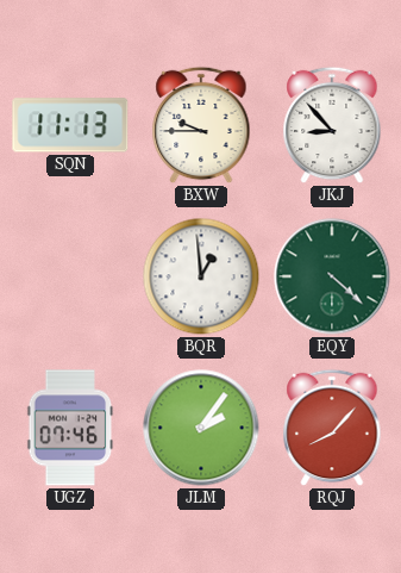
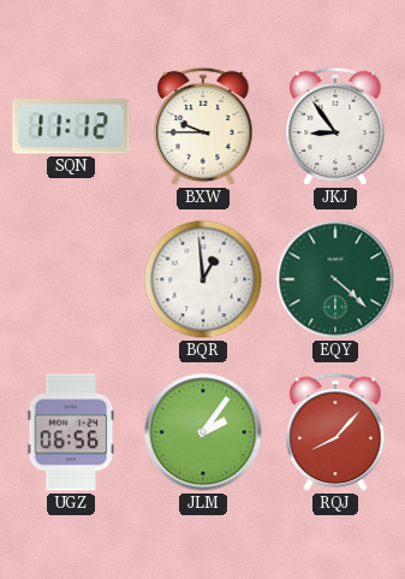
SQN: 11:13 -> 11:12
JKJ: 8:53 -> 8:54
UGZ: 07:46 -> 06:56
